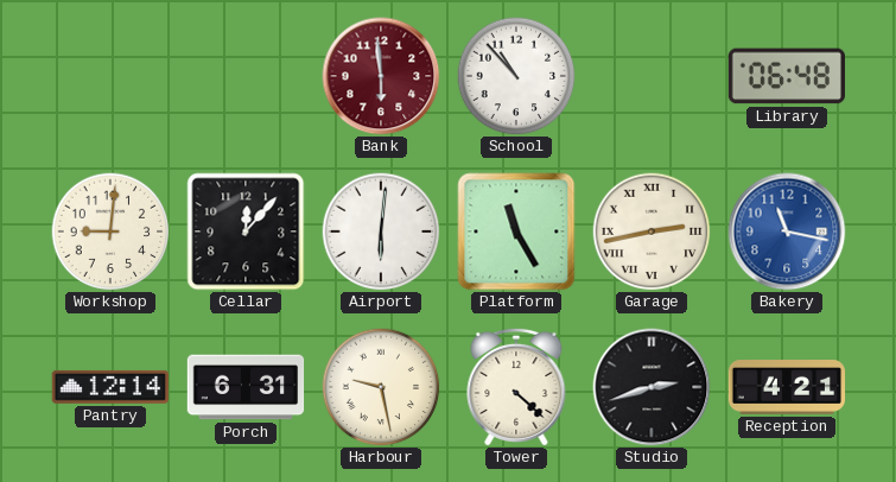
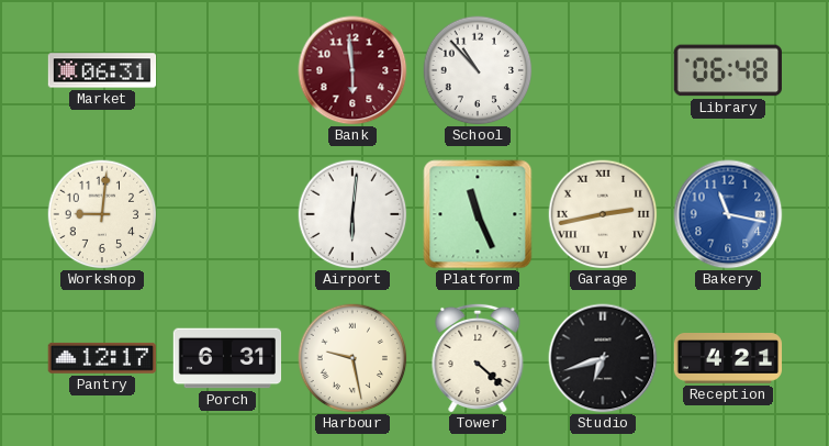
Market: none -> 06:31
Cellar: 12:07 -> none
Platform: 11:25 -> 11:26
Pantry: 12:14 -> 12:17
Studio: 2:42 -> 6:42
